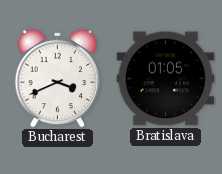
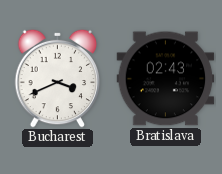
Bratislava: 01:05 -> 02:43
